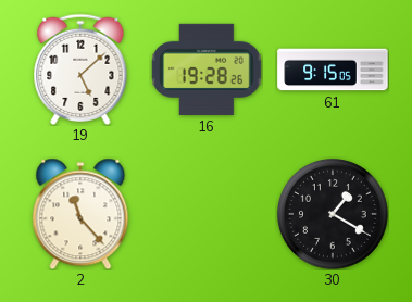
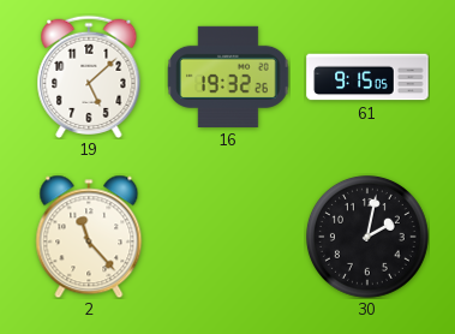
16: 19:28 -> 19:32
30: 1:20 -> 2:02
